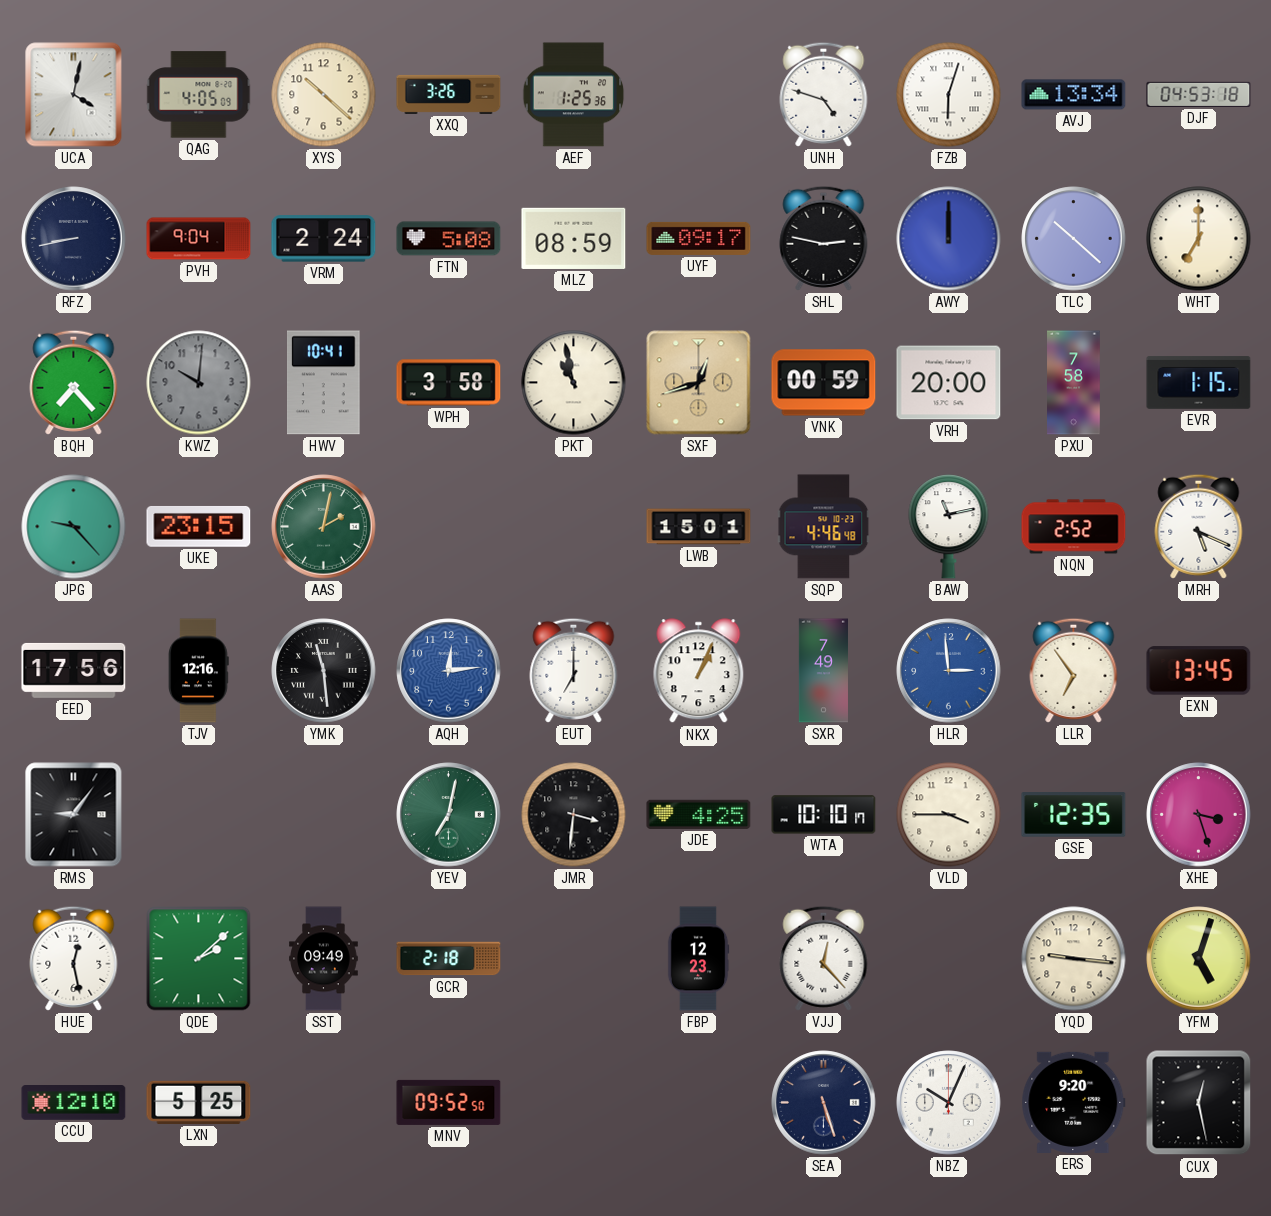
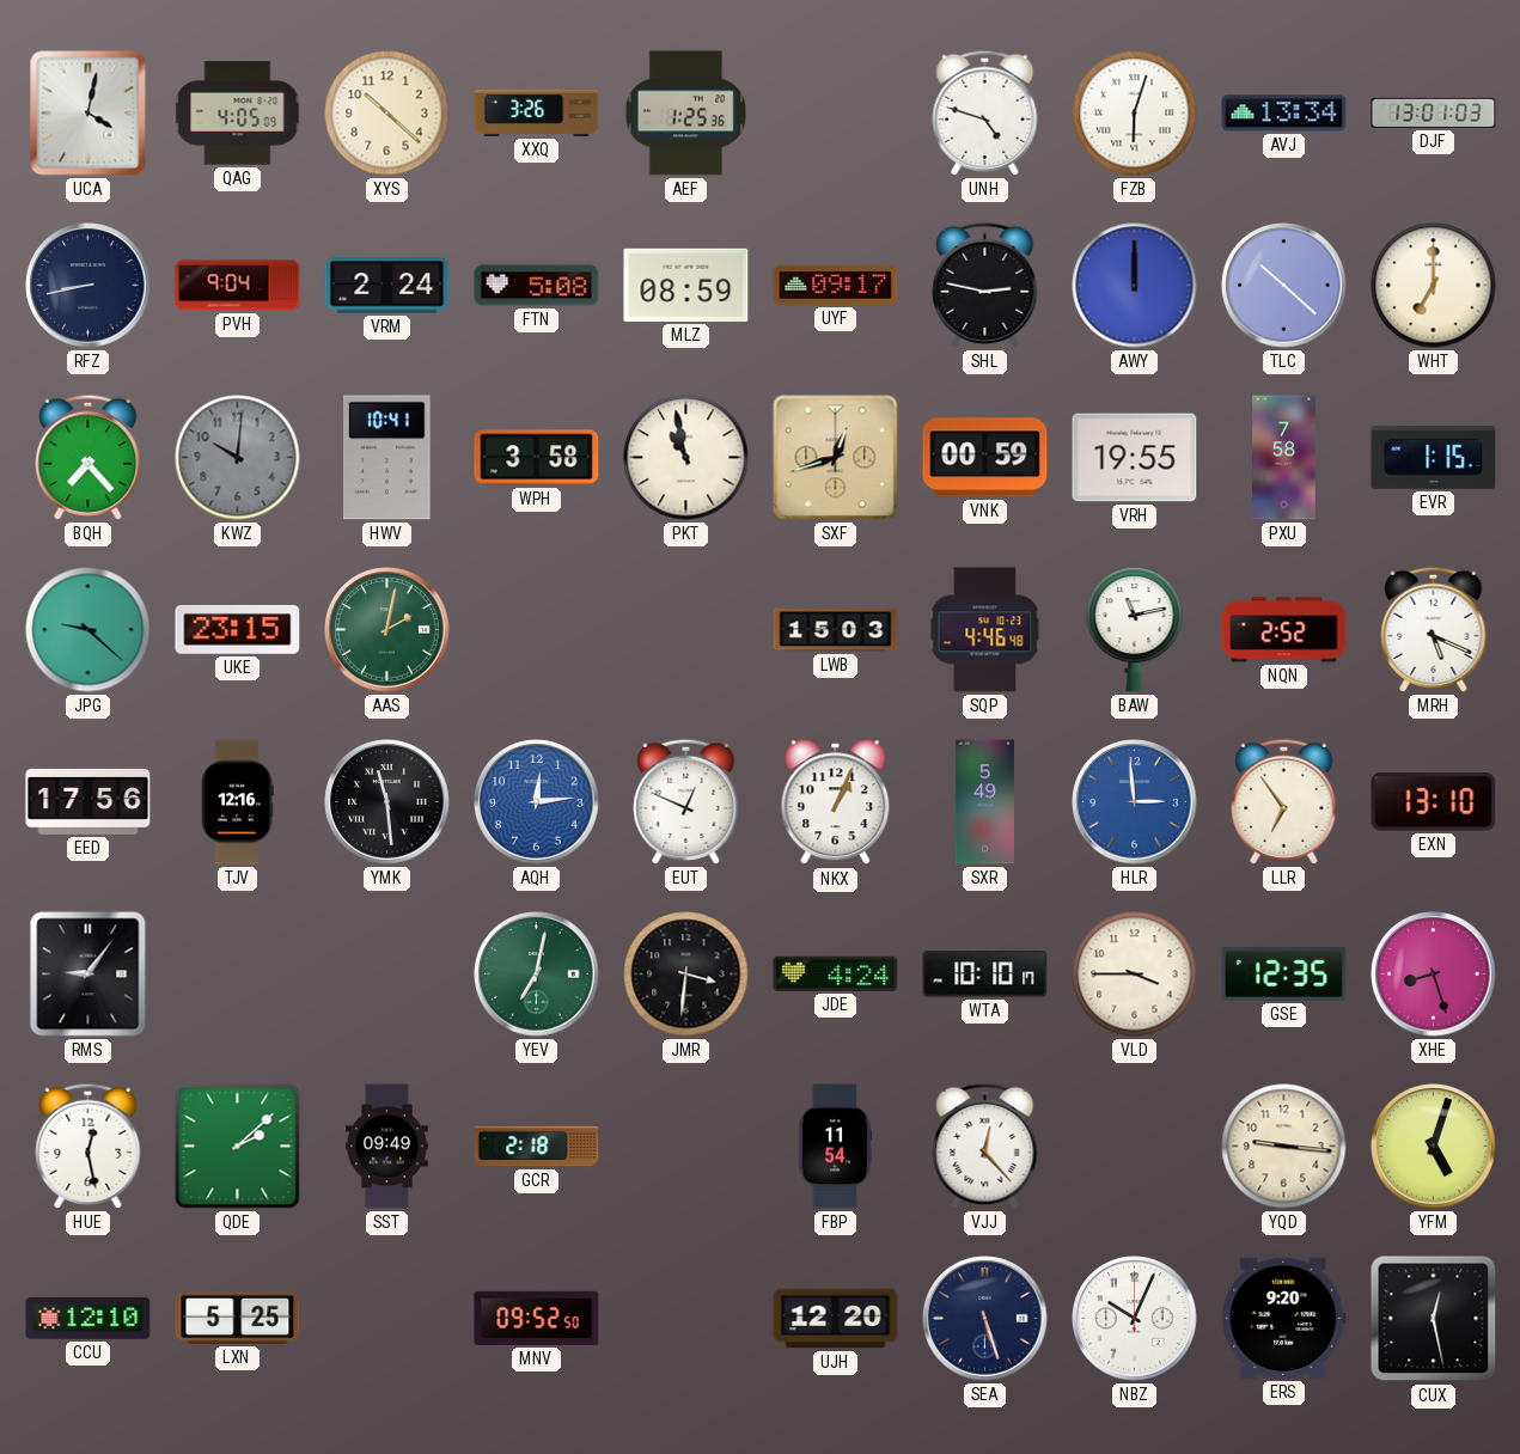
DJF: 04:53 -> 13:01
VRH: 20:00 -> 19:55
JPG: 9:23 -> 9:22
LWB: 15:01 -> 15:03
EUT: 7:00 -> 12:49
SXR: 7:49 -> 5:49
EXN: 13:45 -> 13:10
JDE: 4:25 -> 4:24
XHE: 3:27 -> 8:27
FBP: 12:23 -> 11:54
UJH: none -> 12:20
